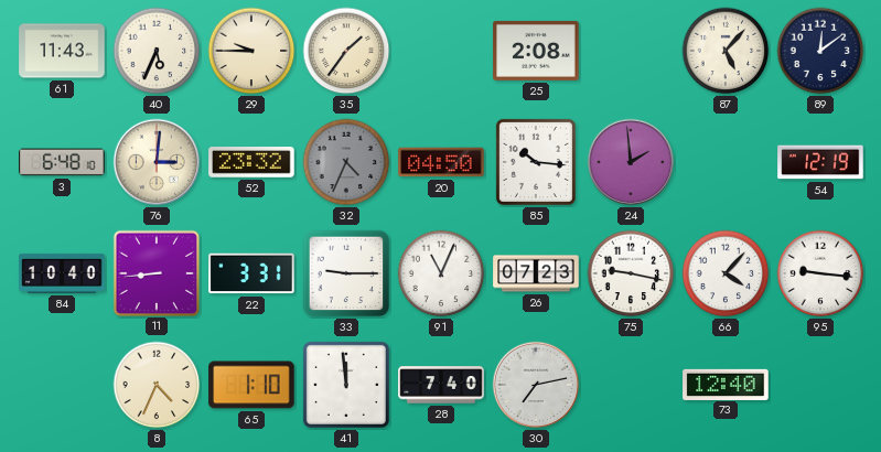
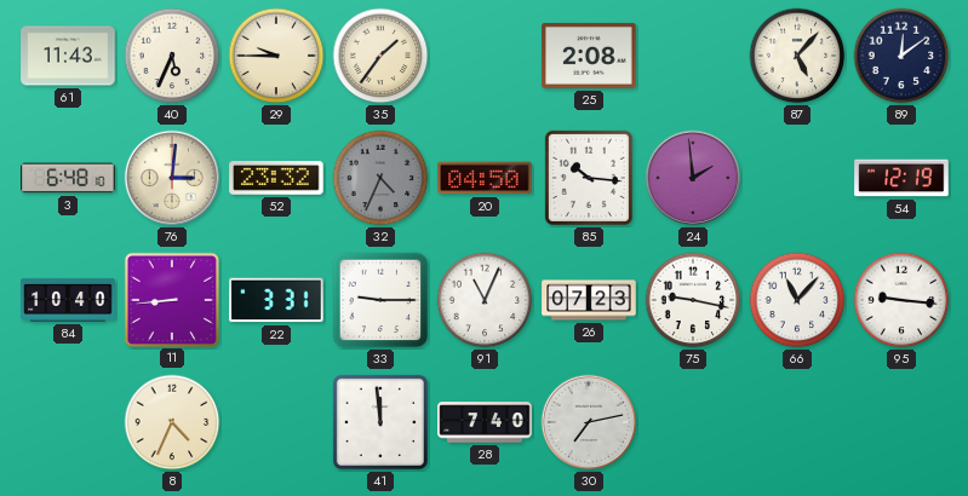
66: 4:07 -> 11:07
65: 1:10 -> none
73: 12:40 -> none
